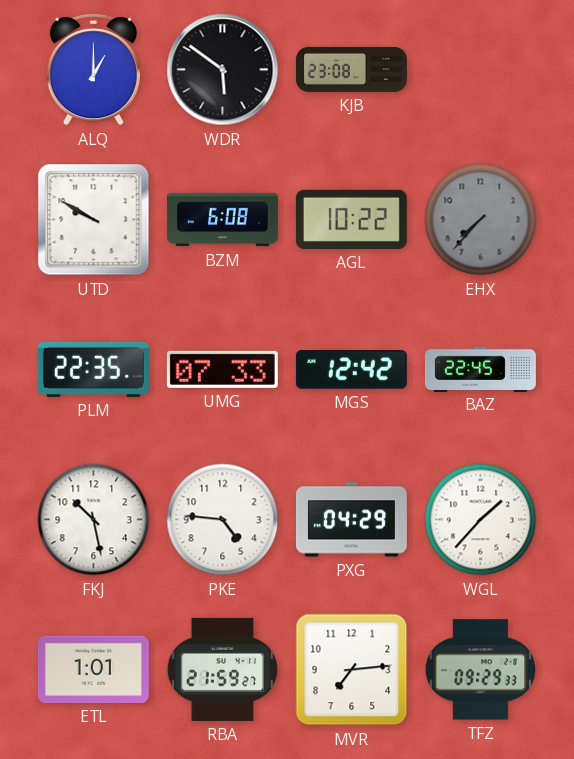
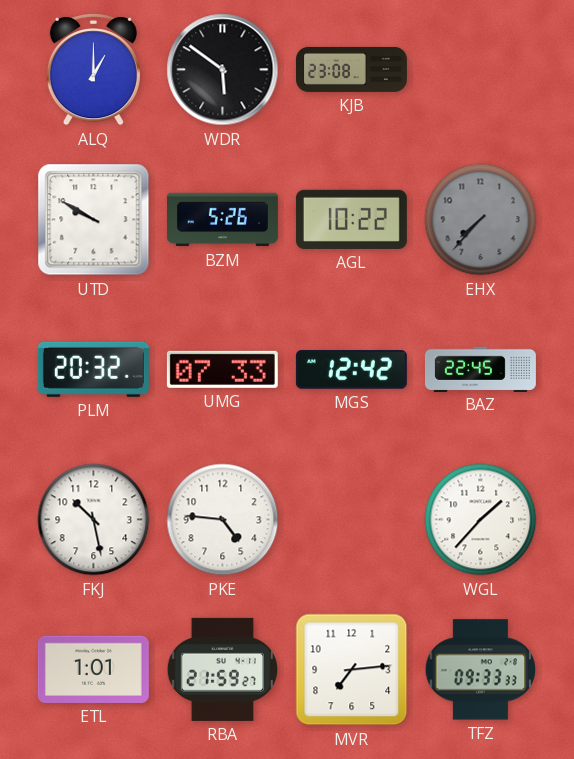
BZM: 6:08 -> 5:26
PLM: 22:35 -> 20:32
PXG: 04:29 -> none
TFZ: 09:29 -> 09:33
